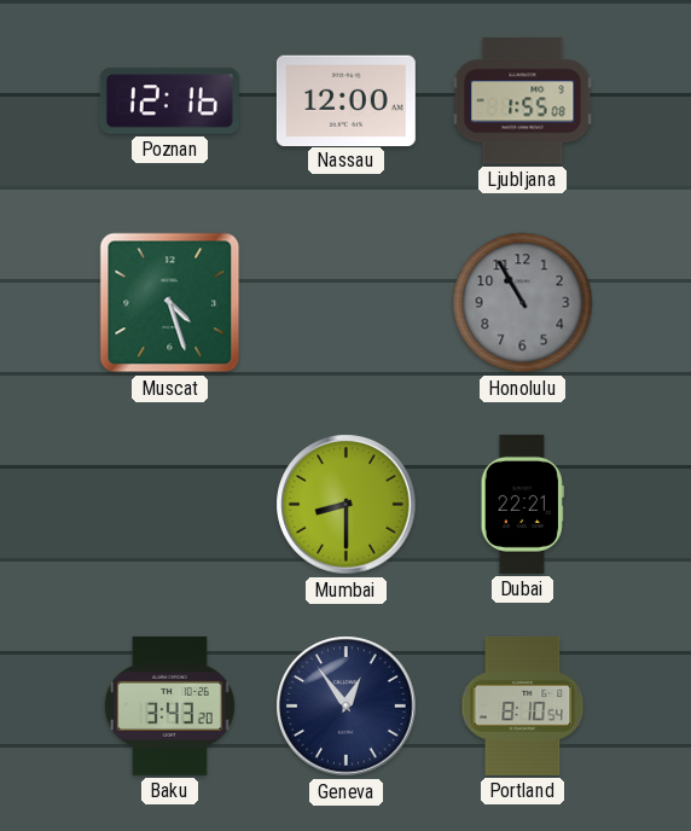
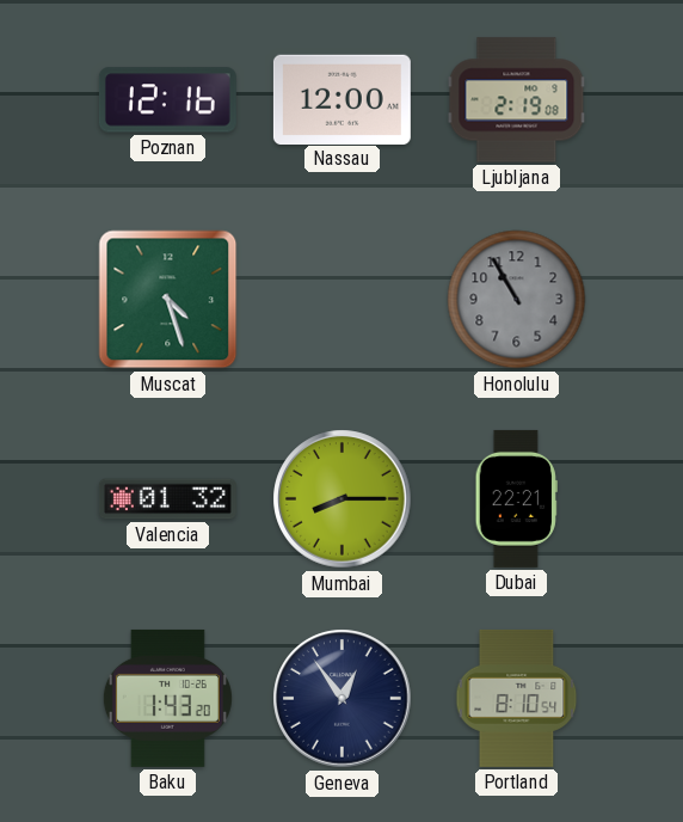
Ljubljana: 1:55 -> 2:19
Valencia: none -> 01:32
Mumbai: 8:30 -> 8:15
Baku: 3:43 -> 1:43
